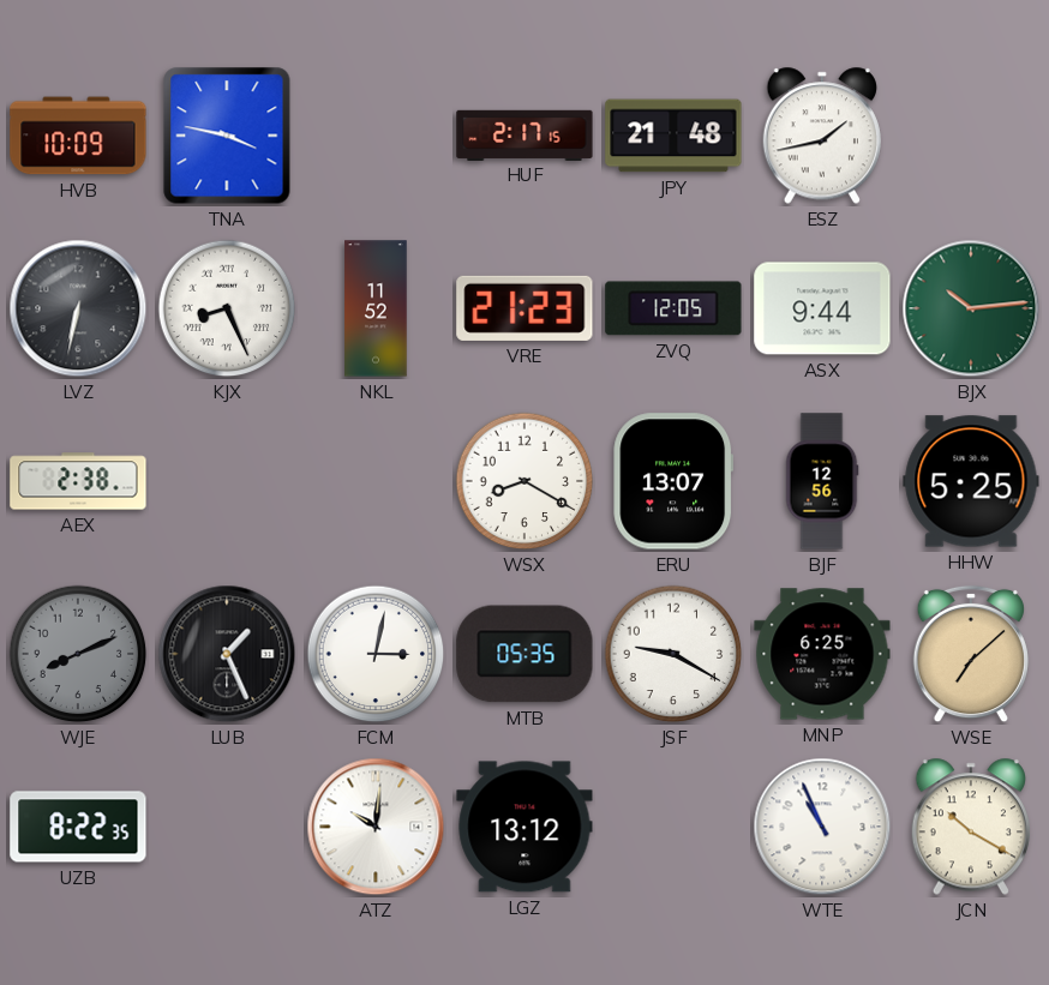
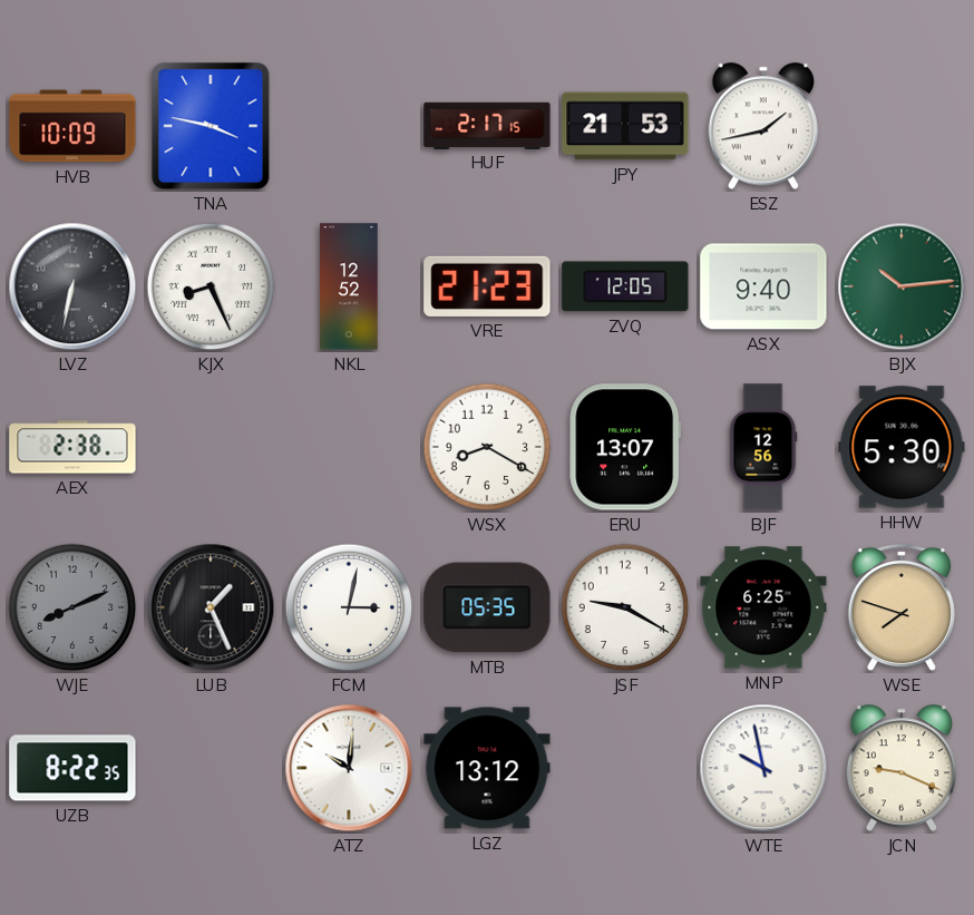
JPY: 21:48 -> 21:53
NKL: 11:52 -> 12:52
ASX: 9:44 -> 9:40
HHW: 5:25 -> 5:30
WSE: 7:08 -> 7:48
WTE: 10:56 -> 9:58
JCN: 10:20 -> 9:19
